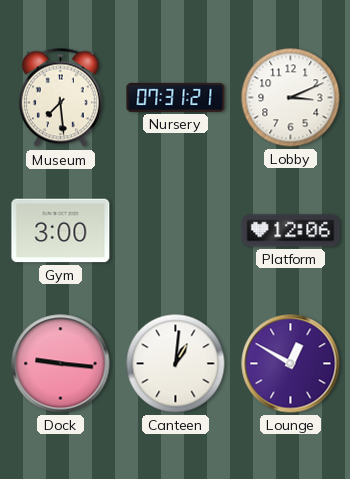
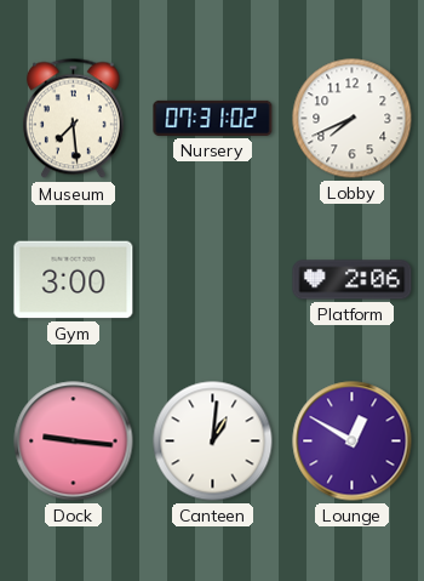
Nursery: 07:31:21 -> 07:31:02
Lobby: 3:11 -> 7:41
Platform: 12:06 -> 2:06
